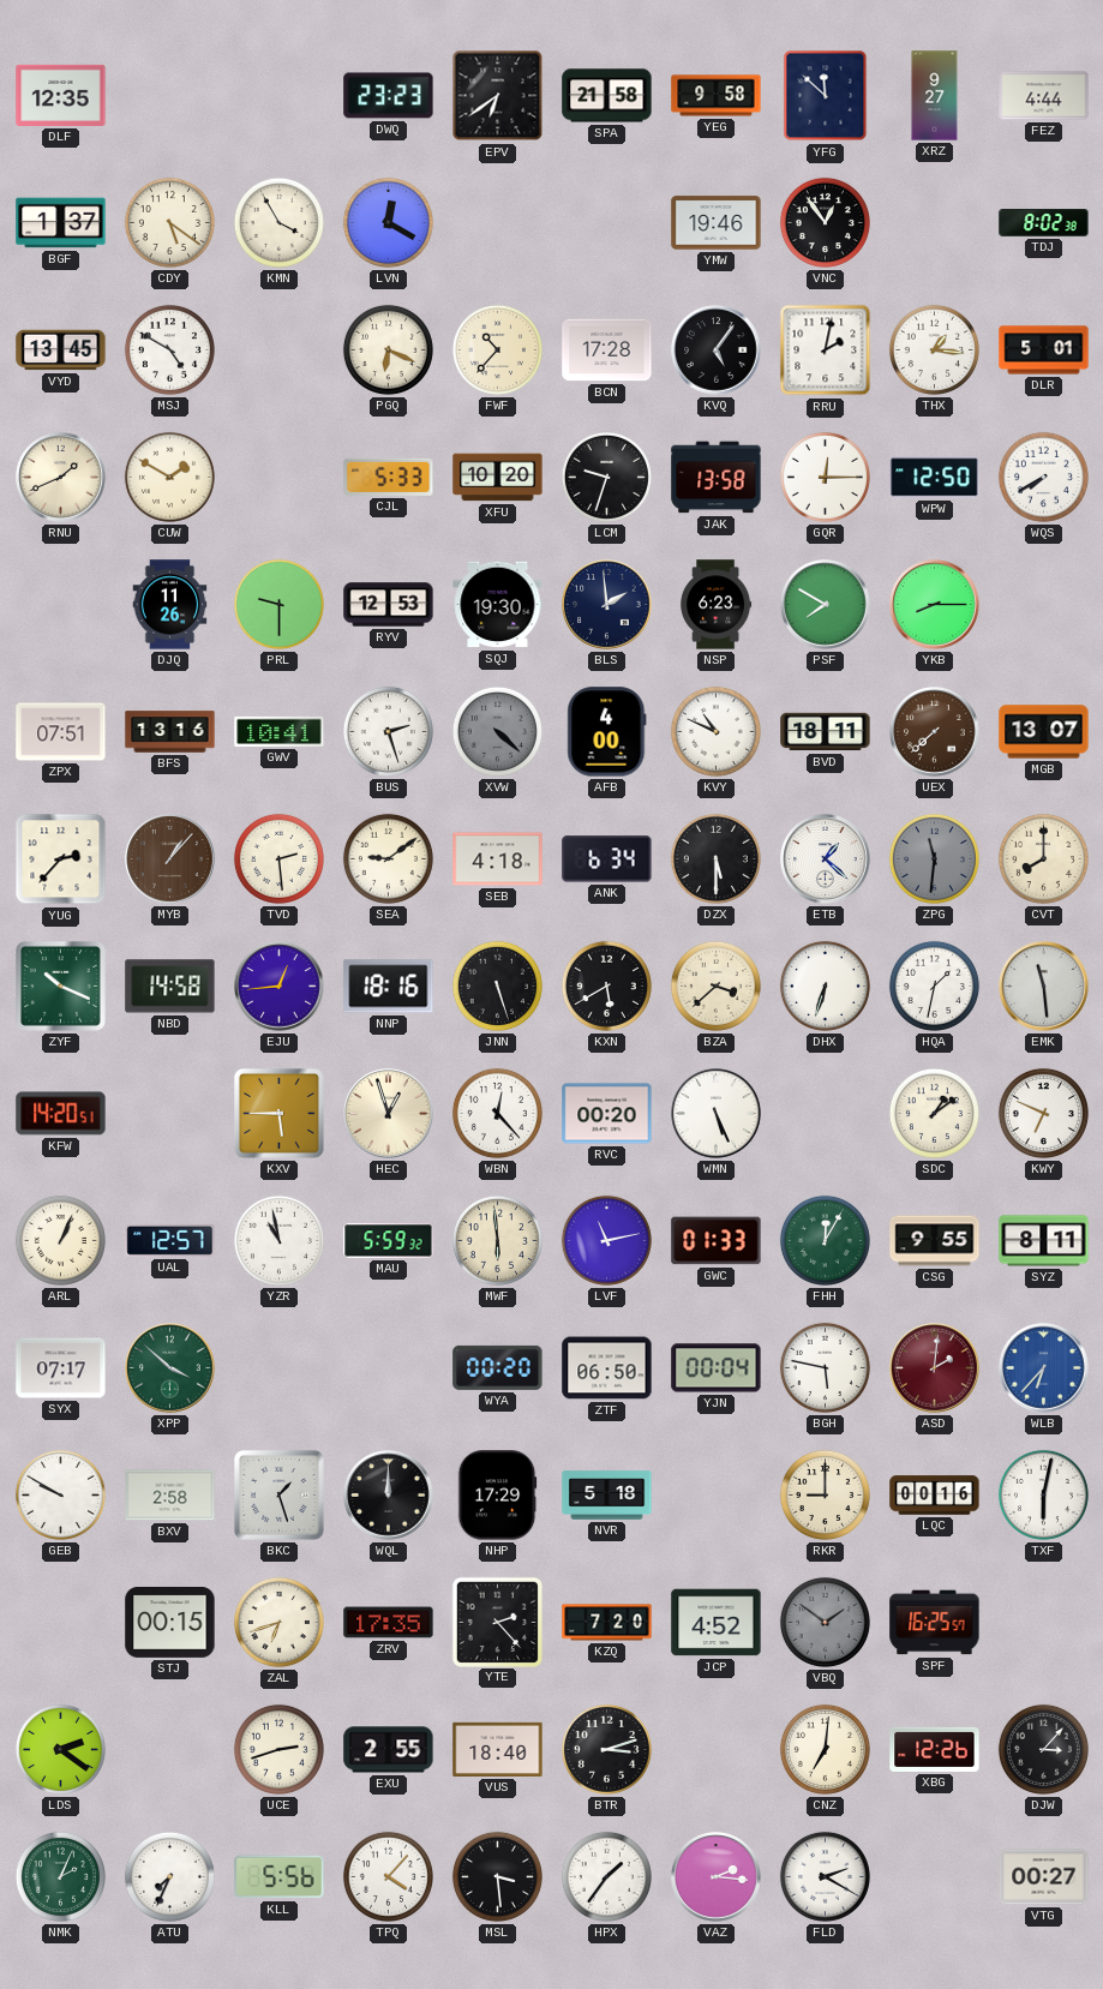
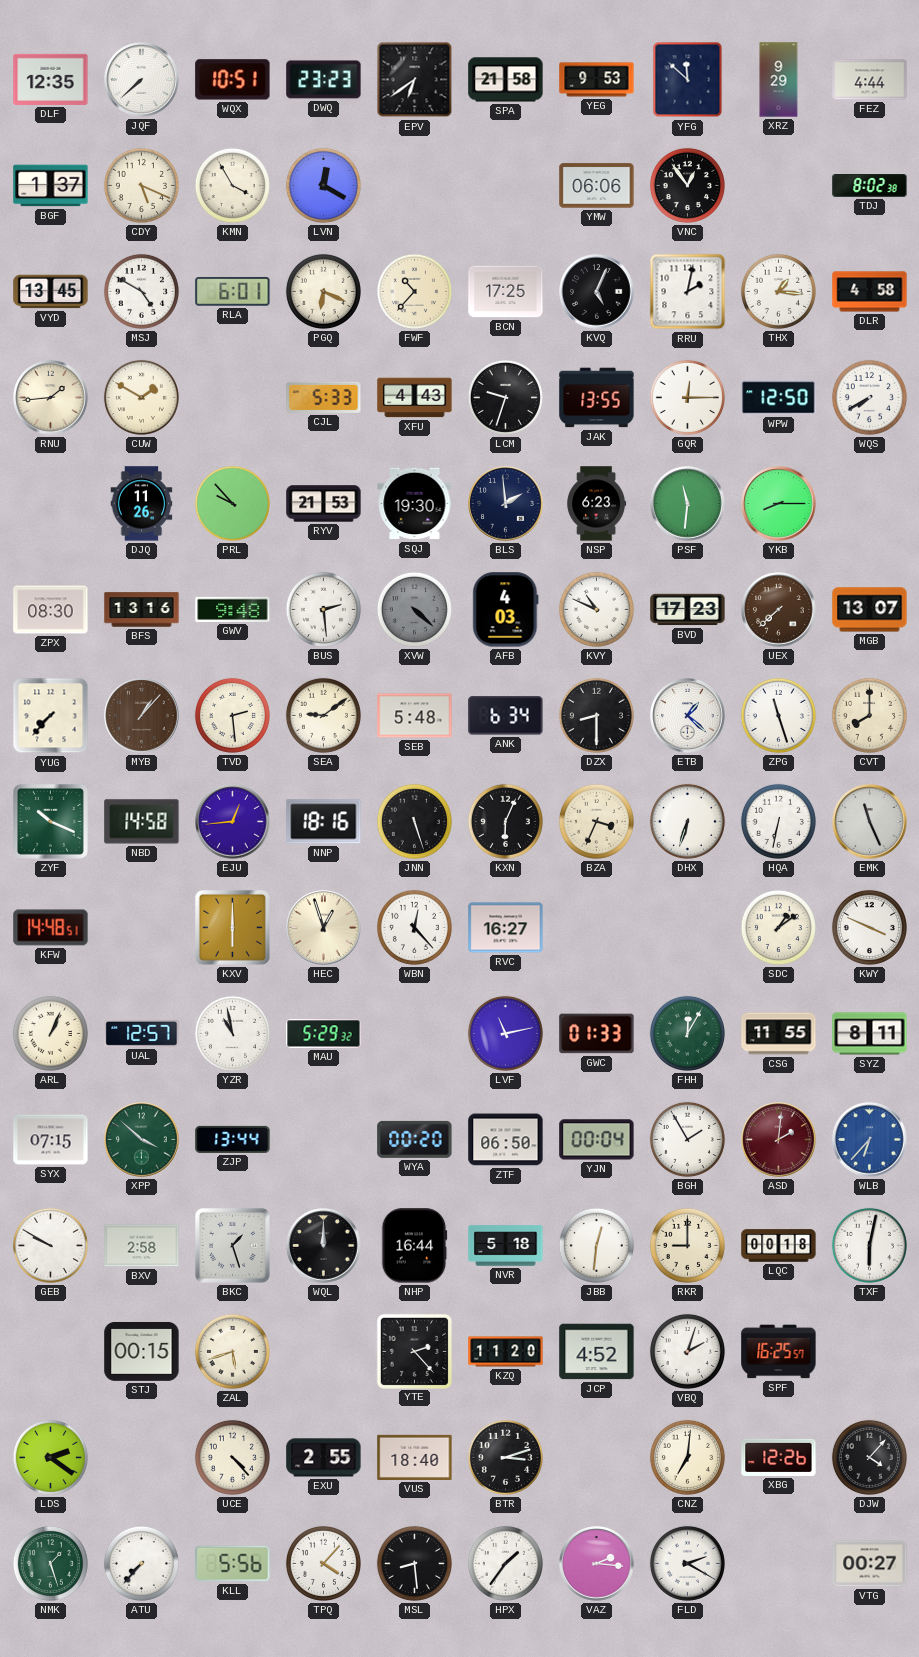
JQF: none -> 7:38
WQX: none -> 10:51
YEG: 9:58 -> 9:53
XRZ: 9:27 -> 9:29
CDY: 5:21 -> 5:19
YMW: 19:46 -> 06:06
RLA: none -> 6:01
BCN: 17:28 -> 17:25
KVQ: 5:06 -> 5:04
DLR: 5:01 -> 4:58
RNU: 1:41 -> 1:44
XFU: 10:20 -> 4:43
JAK: 13:58 -> 13:55
PRL: 9:30 -> 9:53
RYV: 12:53 -> 21:53
PSF: 7:50 -> 11:31
ZPX: 07:51 -> 08:30
GWV: 10:41 -> 9:48
BUS: 2:27 -> 2:29
AFB: 4:00 -> 4:03
BVD: 18:11 -> 17:23
YUG: 2:37 -> 7:37
SEB: 4:18 -> 5:48
DZX: 5:30 -> 8:30
ZPG: 11:31 -> 11:27
ZPG dial: grey -> white
KXN: 5:40 -> 6:04
BZA: 3:38 -> 3:34
HQA: 1:32 -> 6:32
EMK: 11:29 -> 11:26
KFW: 14:20 -> 14:48
KXV: 5:45 -> 6:00
RVC: 00:20 -> 16:27
WMN: 5:26 -> none
KWY: 6:49 -> 3:49
MAU: 5:59 -> 5:29
MWF: 5:59 -> none
CSG: 9:55 -> 11:55
SYX: 07:17 -> 07:15
ZJP: none -> 13:44
BGH: 5:47 -> 1:55
NHP: 17:29 -> 16:44
JBB: none -> 12:31
LQC: 00:16 -> 00:18
ZAL: 6:42 -> 5:42
ZRV: 17:35 -> none
KZQ: 7:20 -> 11:20
VBQ: 1:51 -> 2:03
VBQ dial: grey -> white
UCE: 2:42 -> 4:23
DJW: 3:07 -> 4:07
NMK: 2:04 -> 1:27
ATU: 7:34 -> 7:37
MSL: 3:29 -> 8:29
